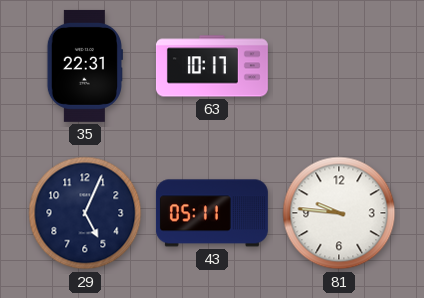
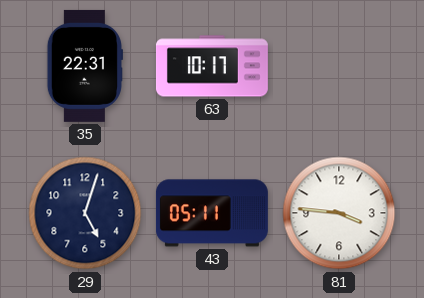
29: 5:04 -> 5:03
81: 9:46 -> 3:46
